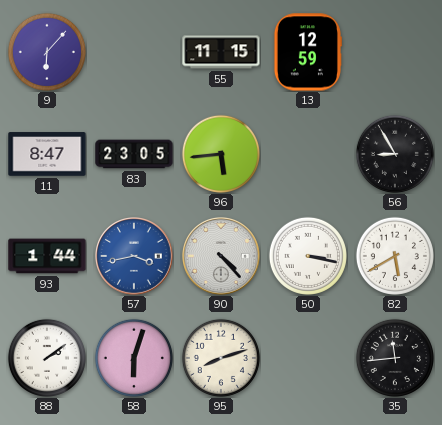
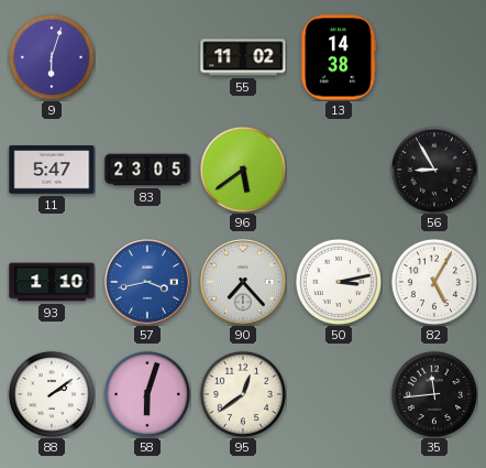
9: 6:07 -> 6:03
55: 11:15 -> 11:02
13: 12:59 -> 14:38
11: 8:47 -> 5:47
96: 5:44 -> 5:39
93: 1:44 -> 1:10
90: 4:23 -> 7:23
50: 3:17 -> 3:13
82: 5:40 -> 5:05
95: 8:12 -> 12:39
